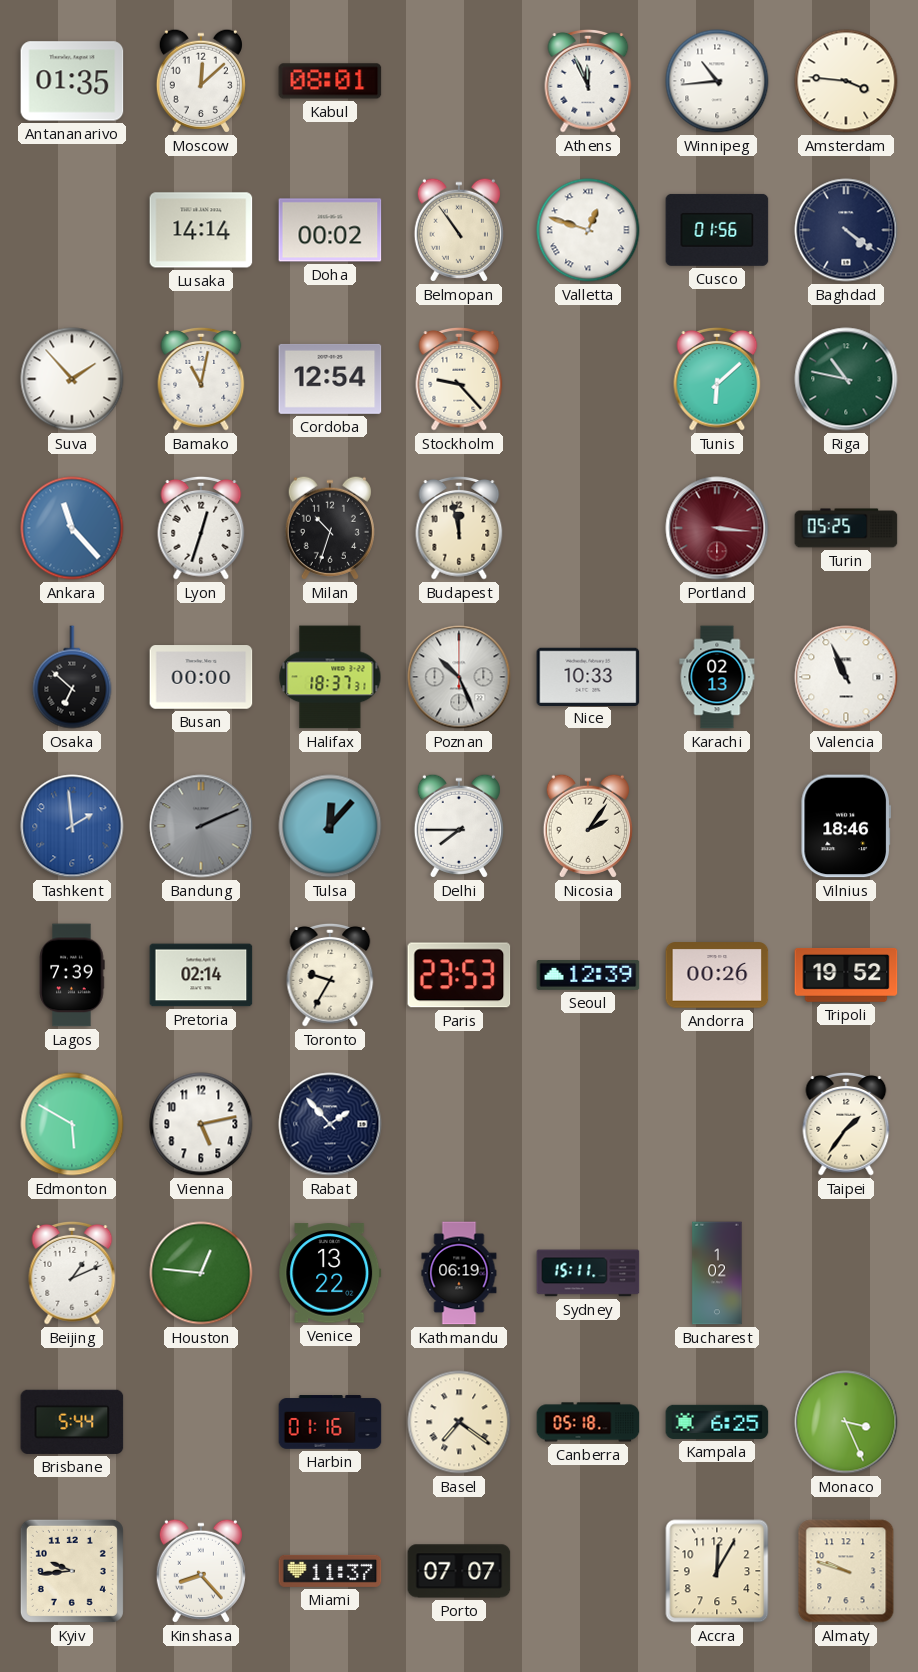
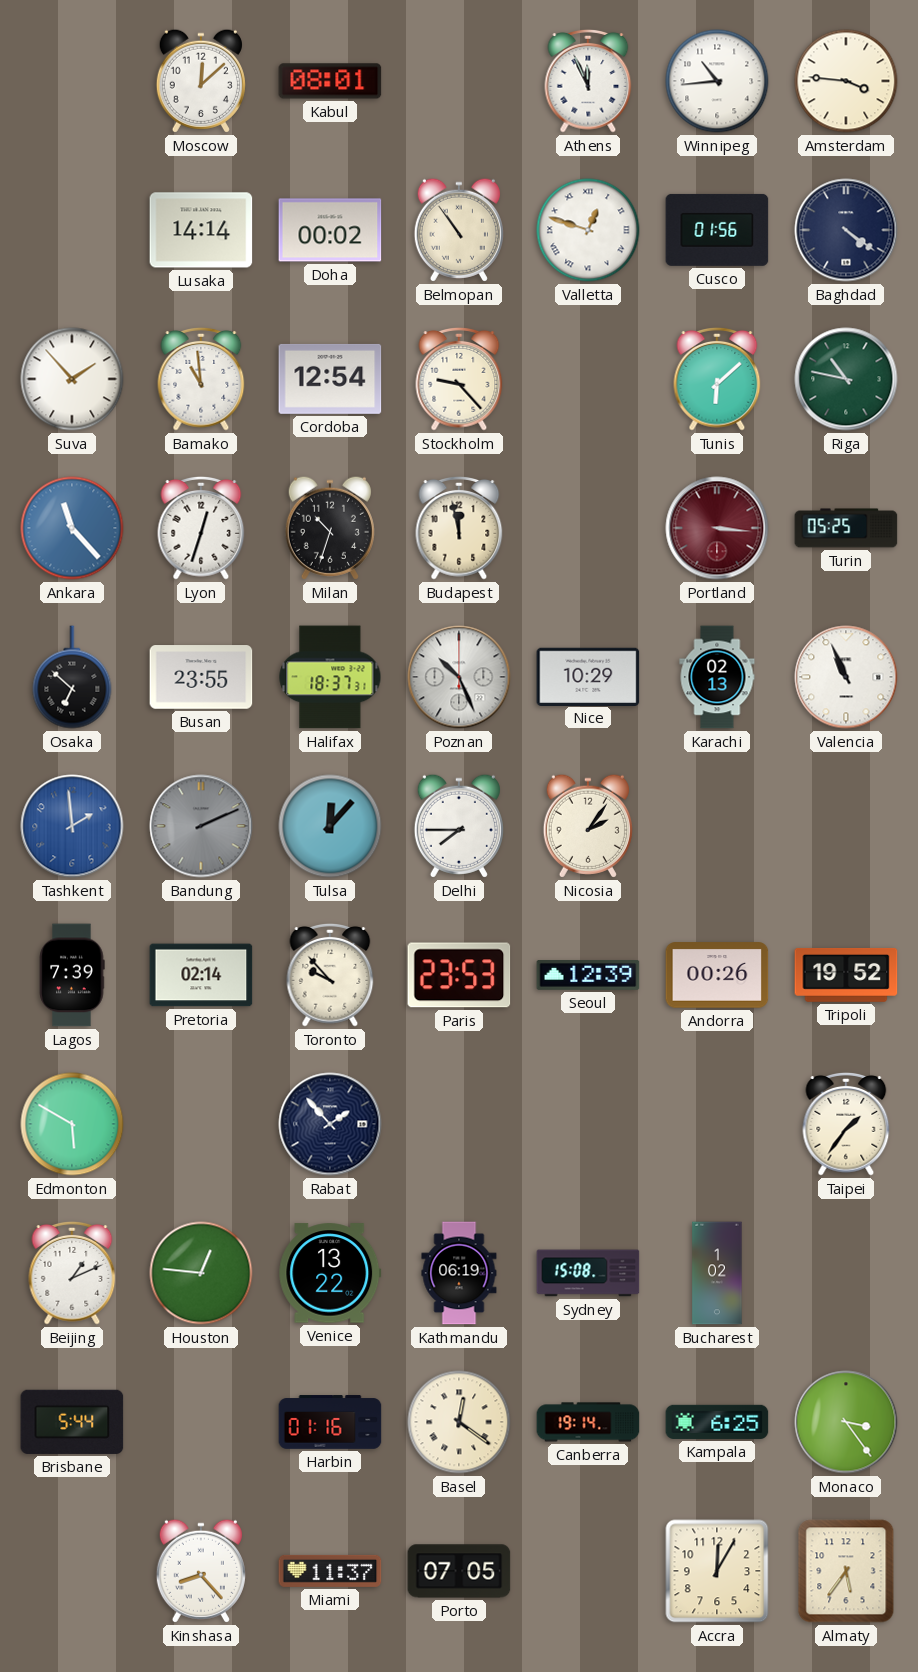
Antananarivo: 01:35 -> none
Bamako: 11:02 -> 10:59
Busan: 00:00 -> 23:55
Nice: 10:33 -> 10:29
Vilnius: 18:46 -> none
Toronto: 9:35 -> 9:53
Vienna: 5:13 -> none
Sydney: 15:11 -> 15:08
Basel: 7:21 -> 12:21
Canberra: 05:18 -> 19:14
Monaco: 3:26 -> 3:24
Kyiv: 9:44 -> none
Porto: 07:07 -> 07:05
Almaty: 9:48 -> 5:36
